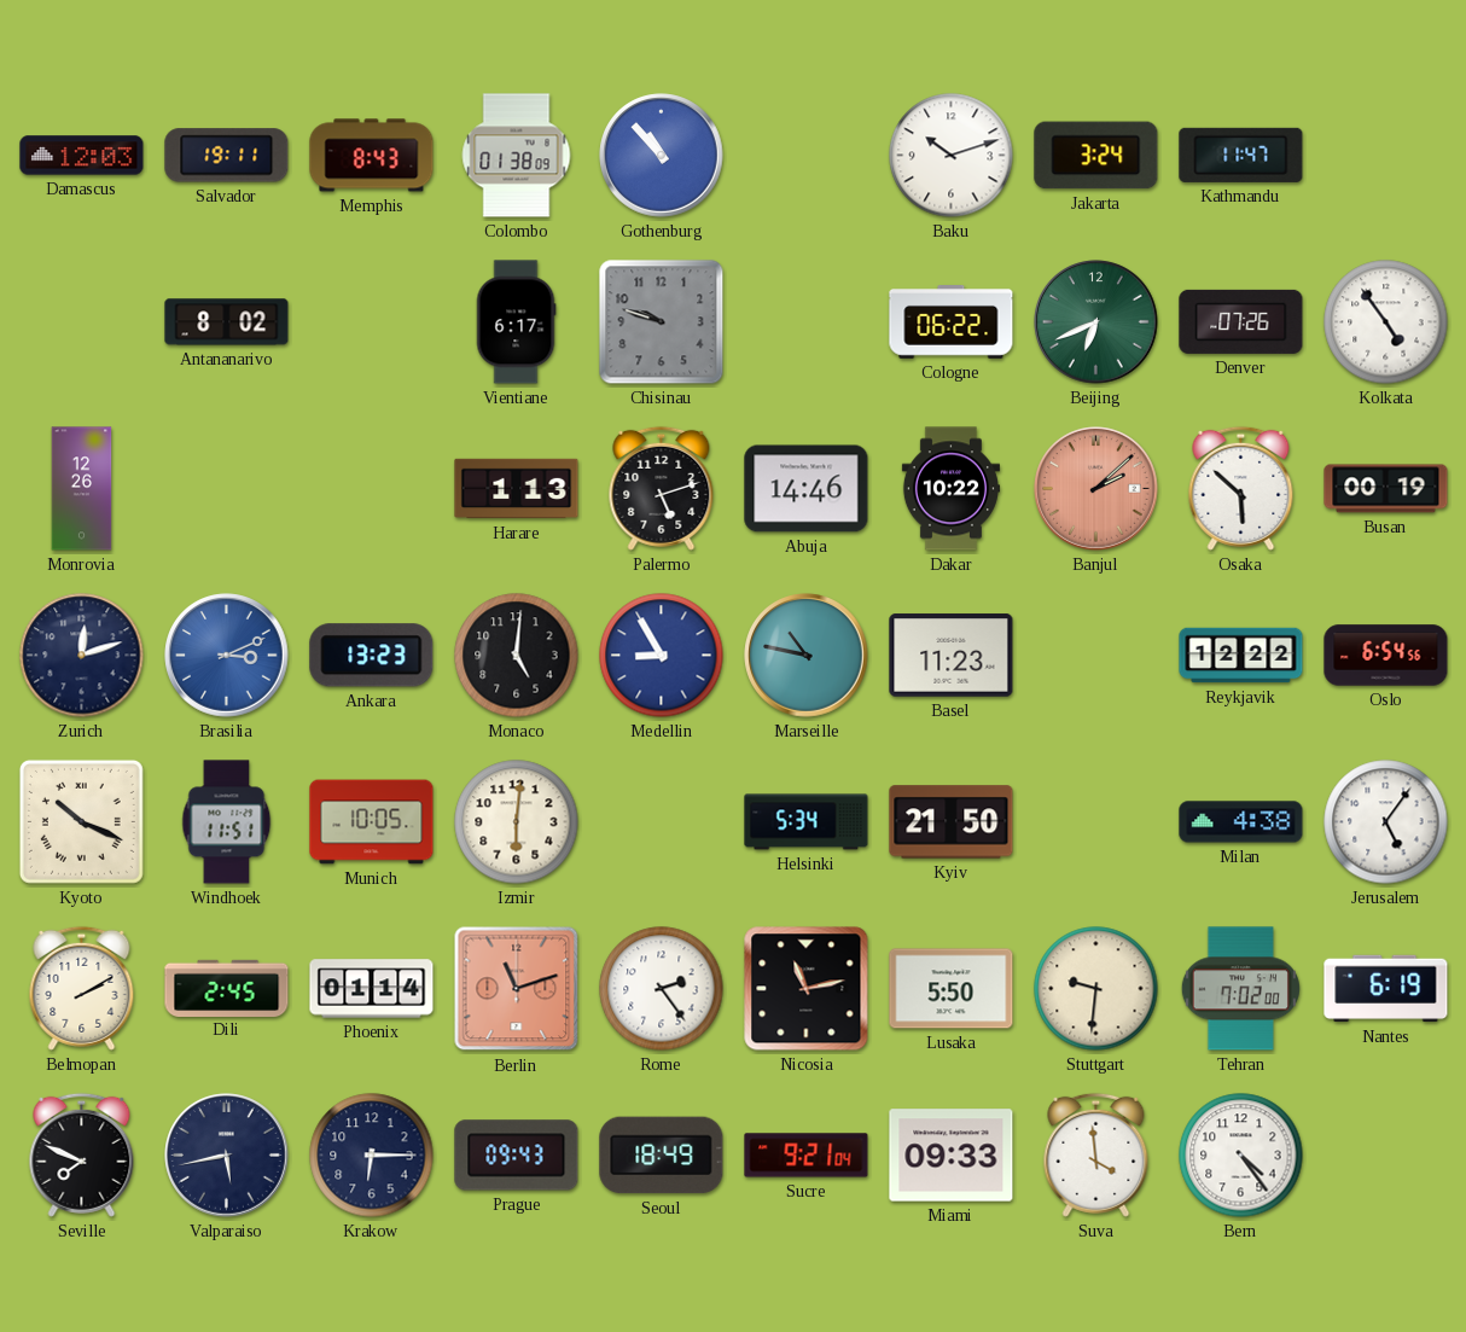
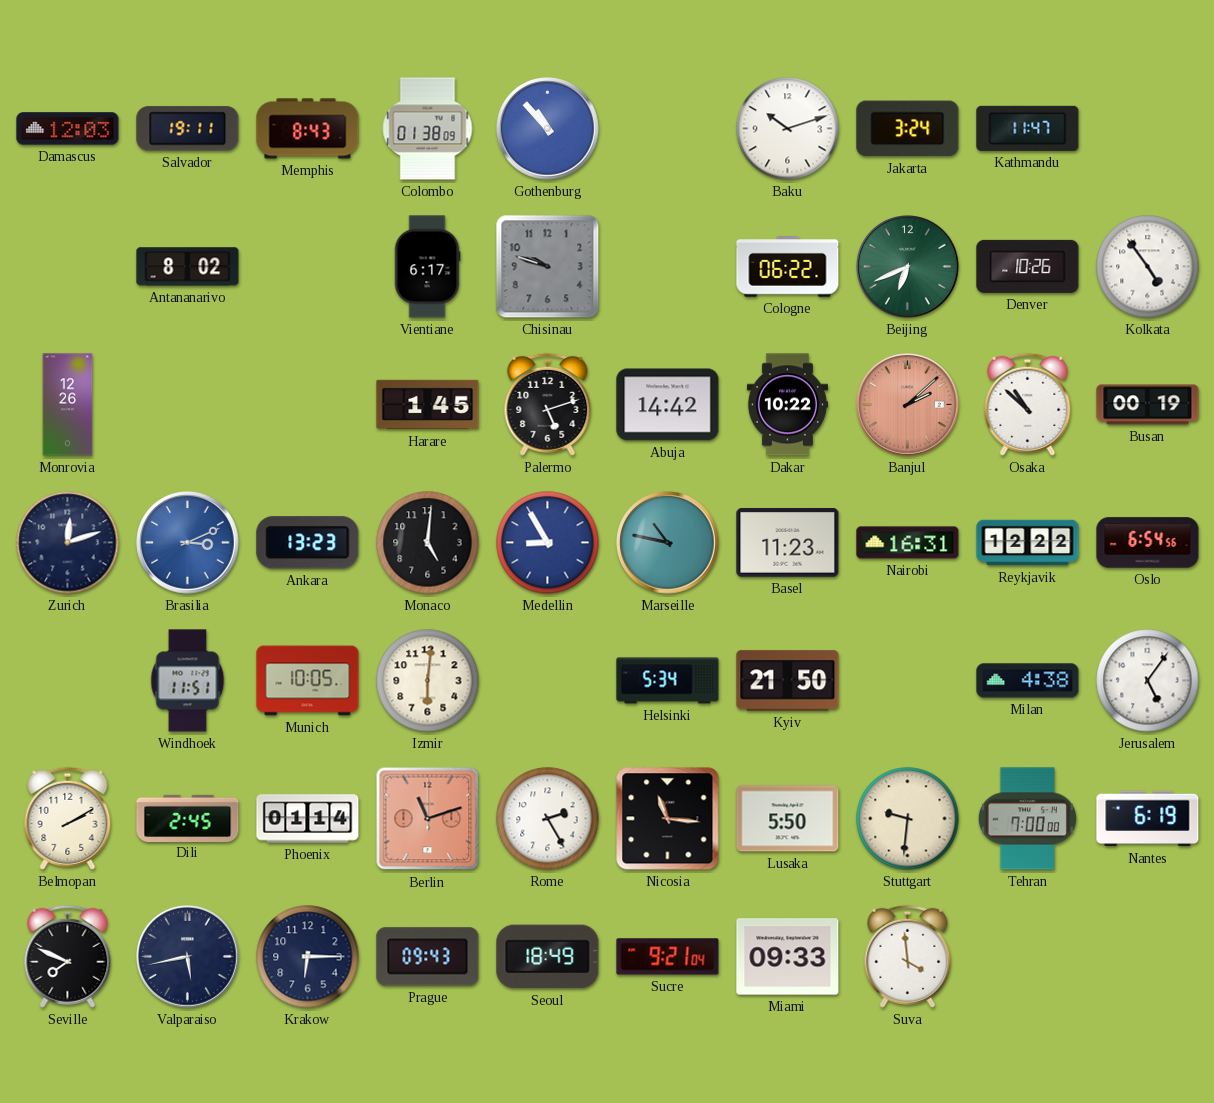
Denver: 07:26 -> 10:26
Harare: 1:13 -> 1:45
Abuja: 14:46 -> 14:42
Osaka: 5:52 -> 10:52
Nairobi: none -> 16:31
Kyoto: 10:19 -> none
Rome: 2:24 -> 2:25
Nicosia: 11:13 -> 11:16
Tehran: 7:02 -> 7:00
Bern: 4:24 -> none
